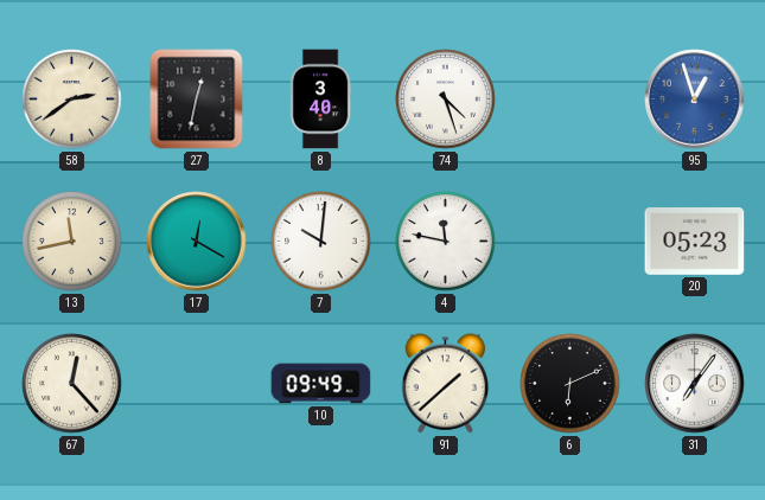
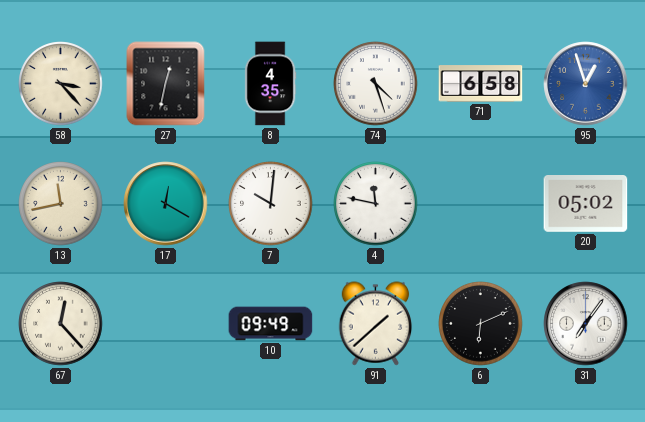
58: 2:39 -> 3:23
8: 3:40 -> 4:35
71: none -> 6:58
20: 05:23 -> 05:02
